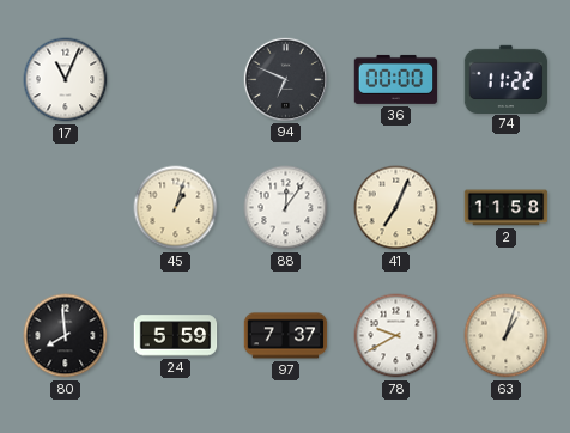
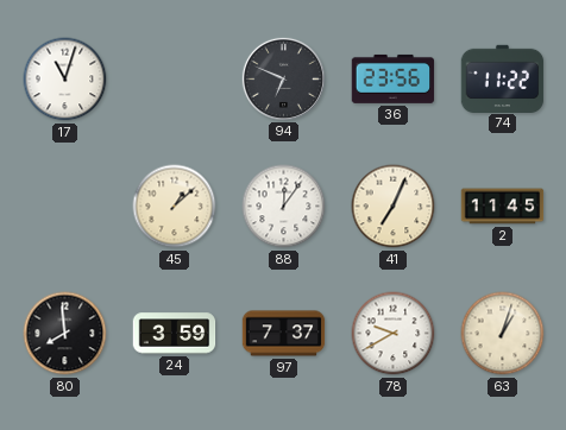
17: 11:04 -> 11:03
36: 00:00 -> 23:56
45: 1:03 -> 1:08
2: 11:58 -> 11:45
24: 5:59 -> 3:59
